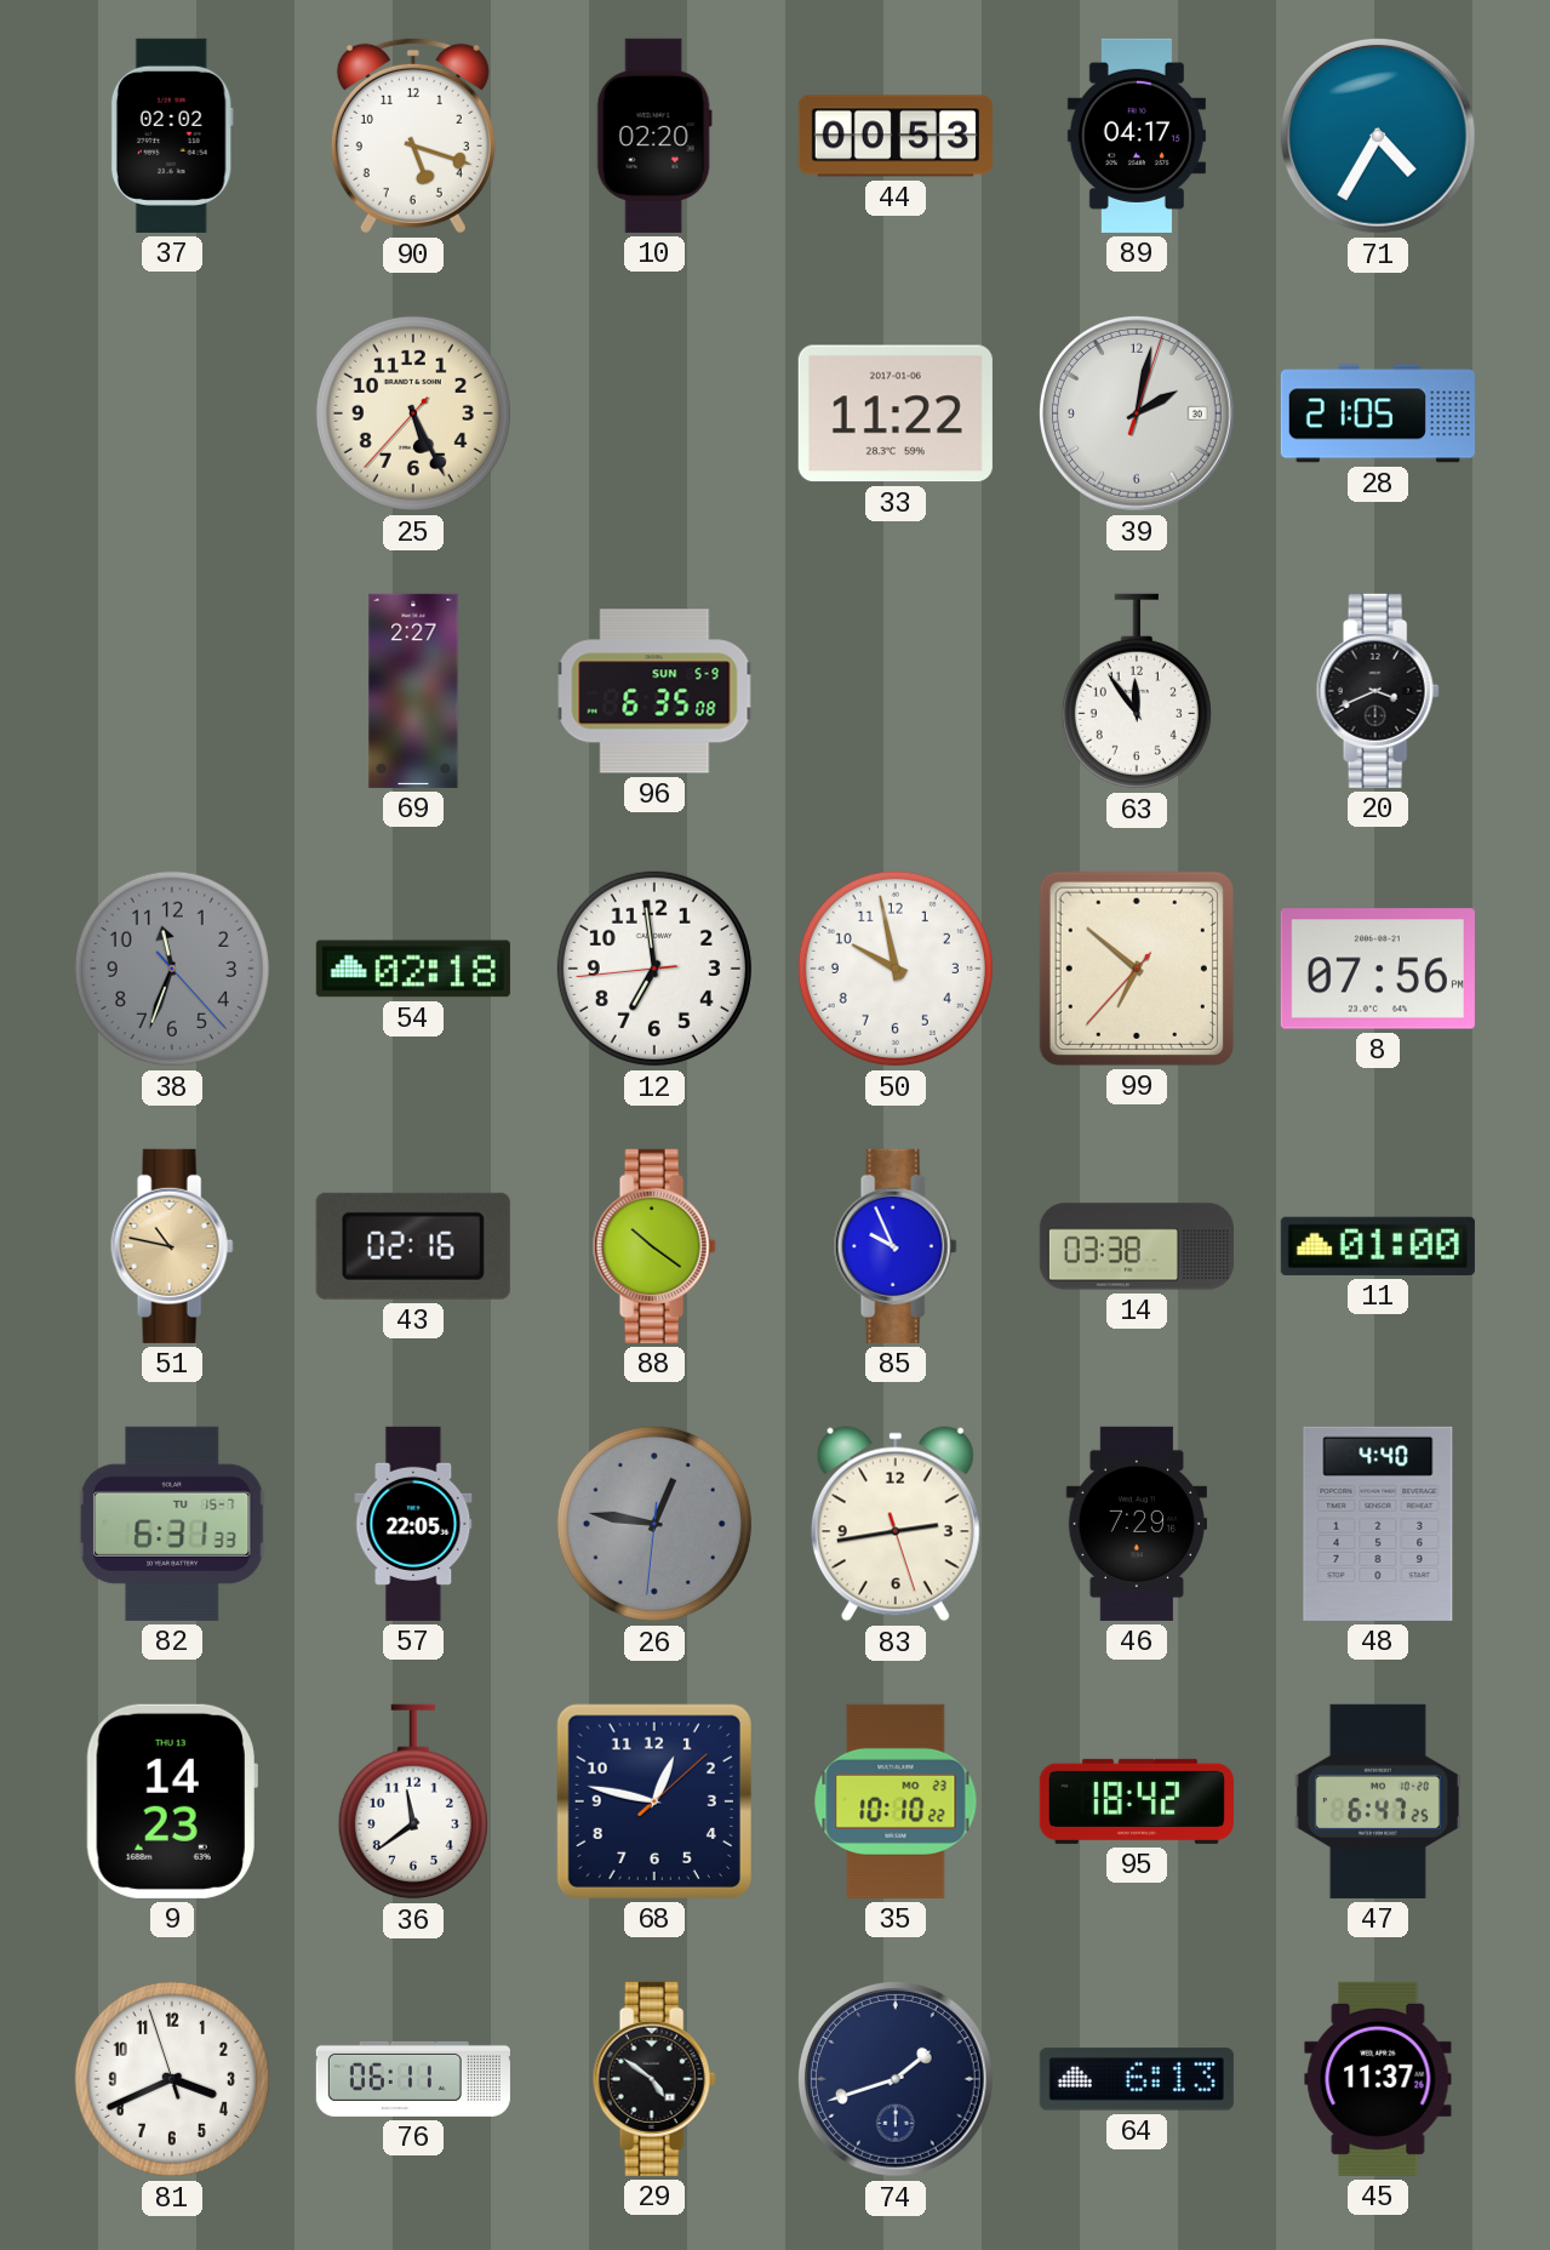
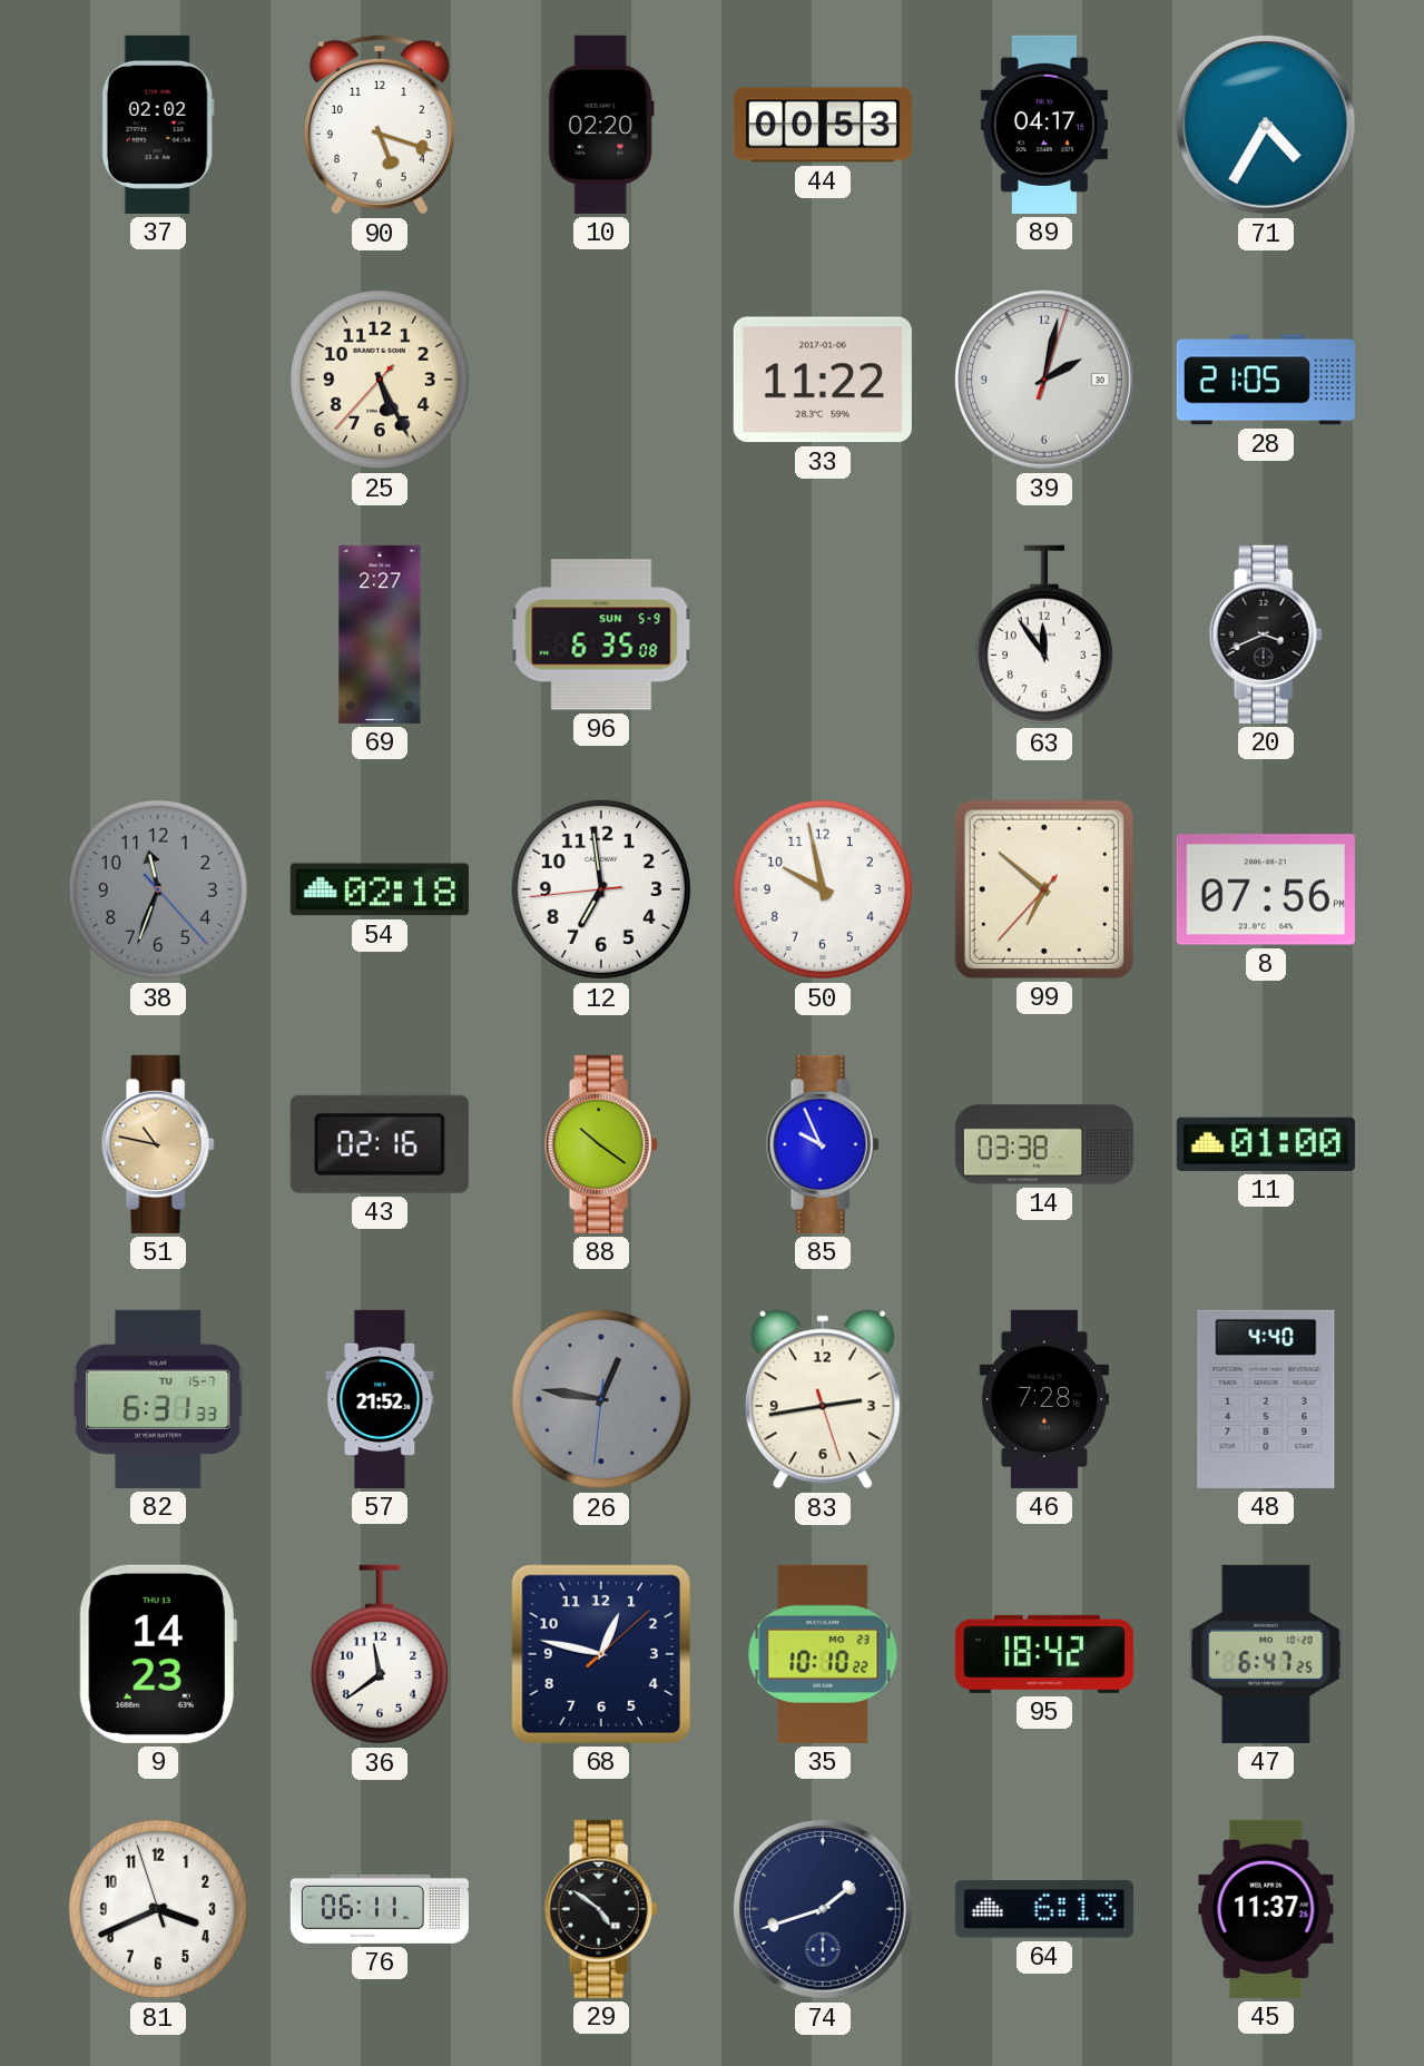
57: 22:05 -> 21:52
46: 7:29 -> 7:28
